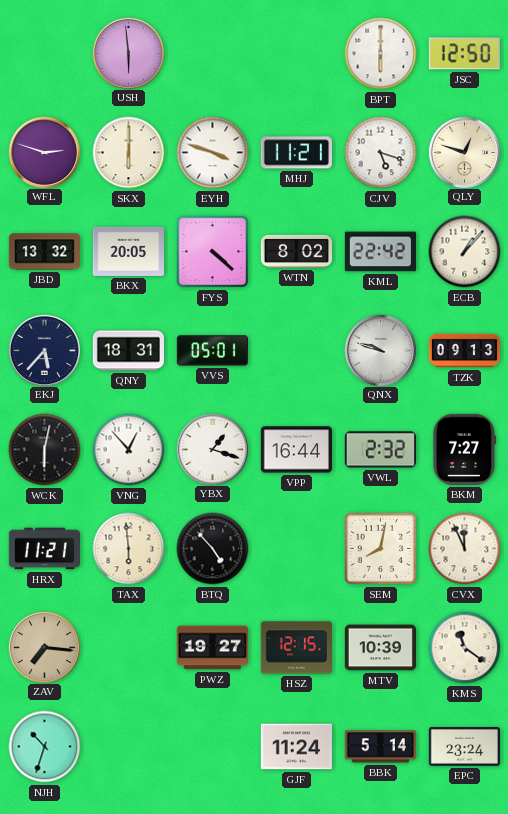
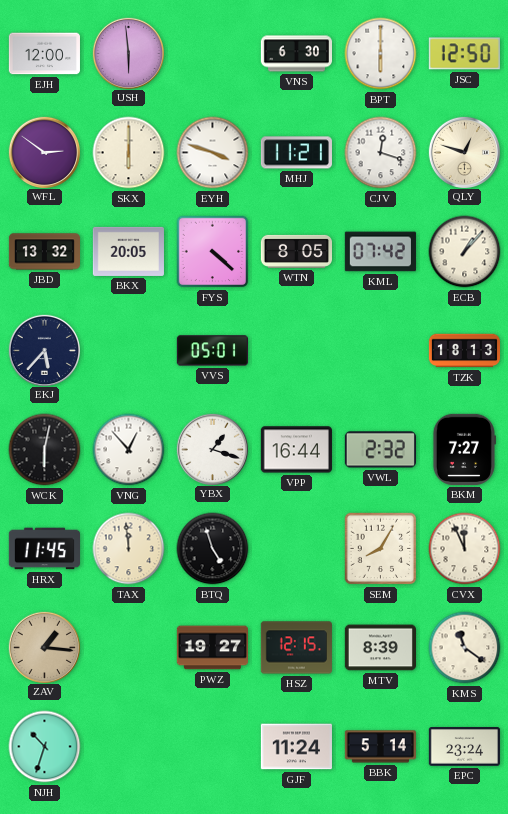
EJH: none -> 12:00
VNS: none -> 6:30
WFL: 2:48 -> 2:51
CJV: 5:18 -> 12:18
WTN: 8:02 -> 8:05
KML: 22:42 -> 07:42
QNY: 18:31 -> none
QNX: 9:48 -> none
TZK: 09:13 -> 18:13
HRX: 11:21 -> 11:45
TAX: 5:59 -> 11:59
BTQ: 4:53 -> 4:57
SEM: 8:02 -> 8:05
ZAV: 7:16 -> 1:16
MTV: 10:39 -> 8:39
